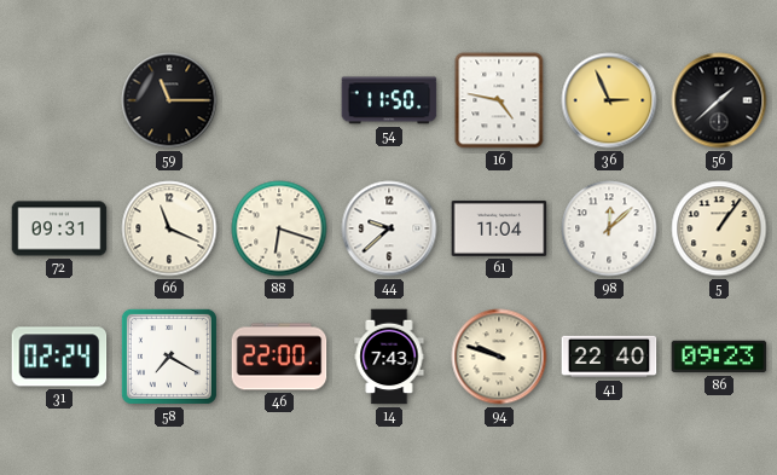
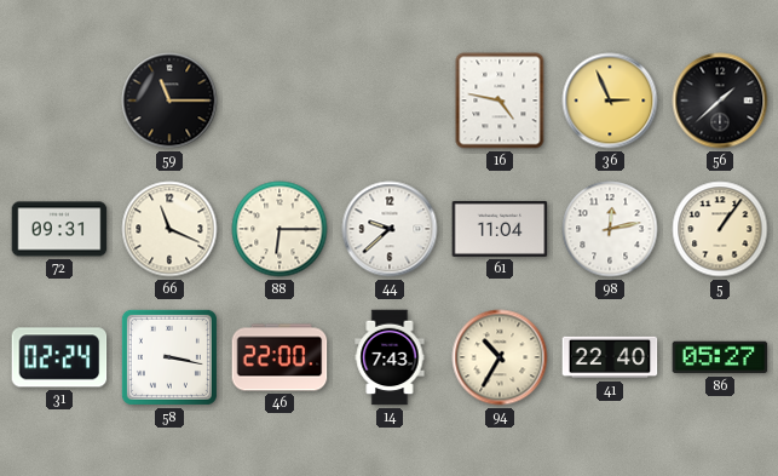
54: 11:50 -> none
88: 6:18 -> 6:15
98: 12:08 -> 12:13
58: 7:20 -> 3:17
94: 9:48 -> 10:35
86: 09:23 -> 05:27
